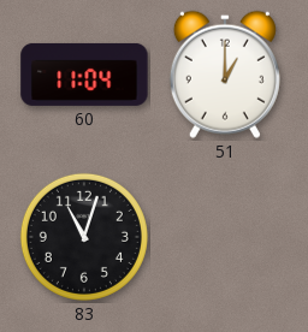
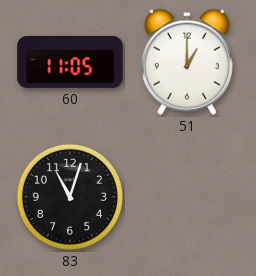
60: 11:04 -> 11:05
